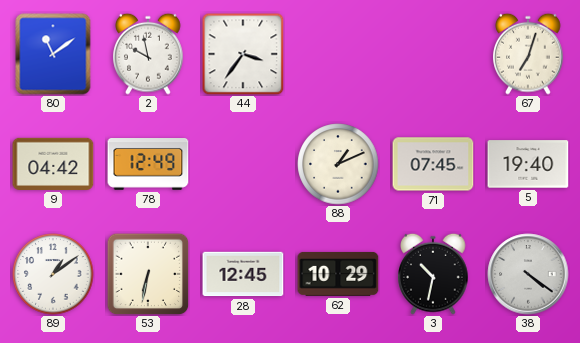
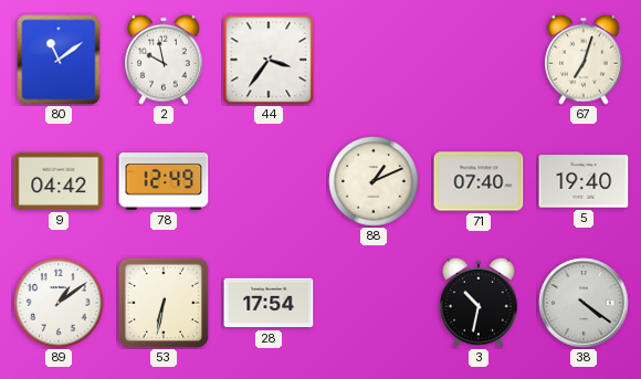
71: 07:45 -> 07:40
28: 12:45 -> 17:54
62: 10:29 -> none
